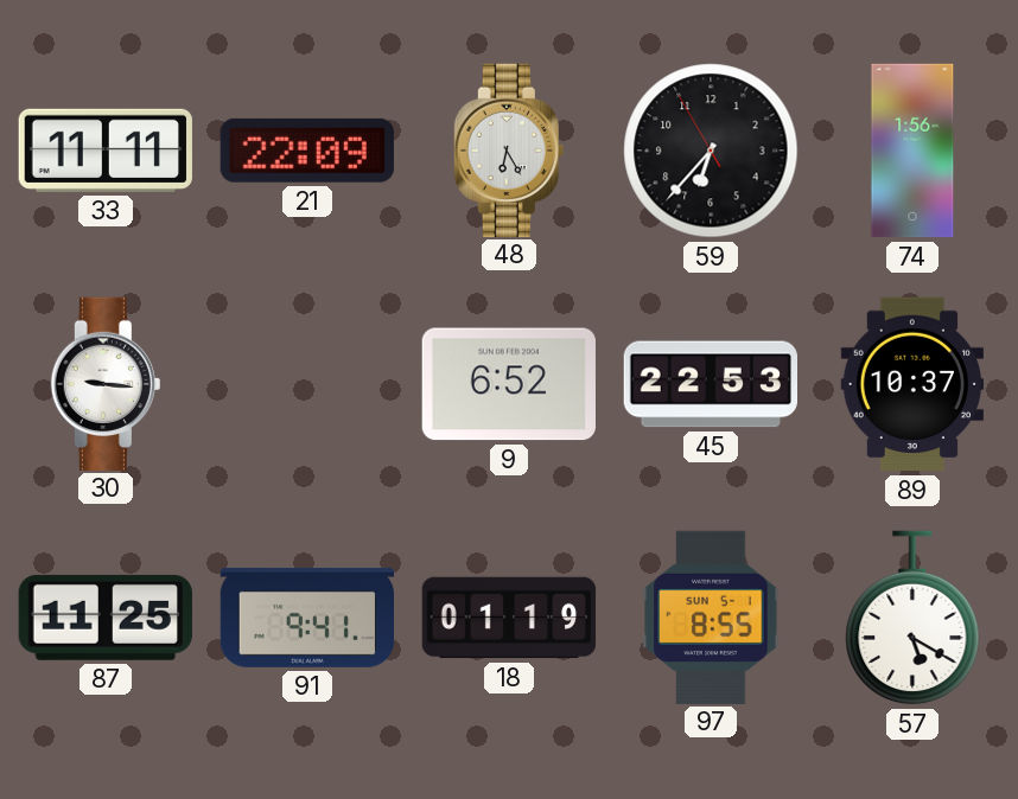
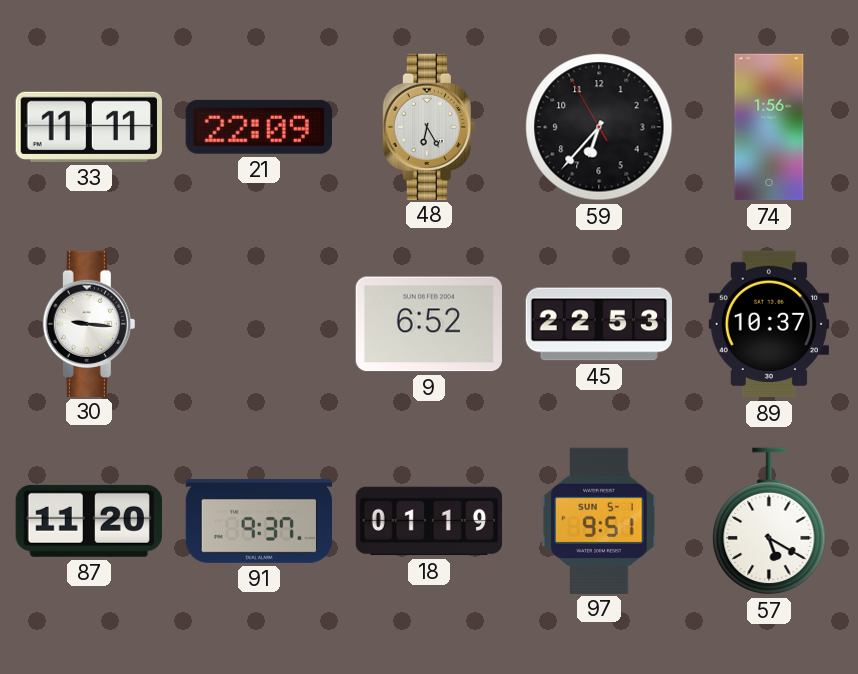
87: 11:25 -> 11:20
91: 9:41 -> 9:37
97: 8:55 -> 9:51
